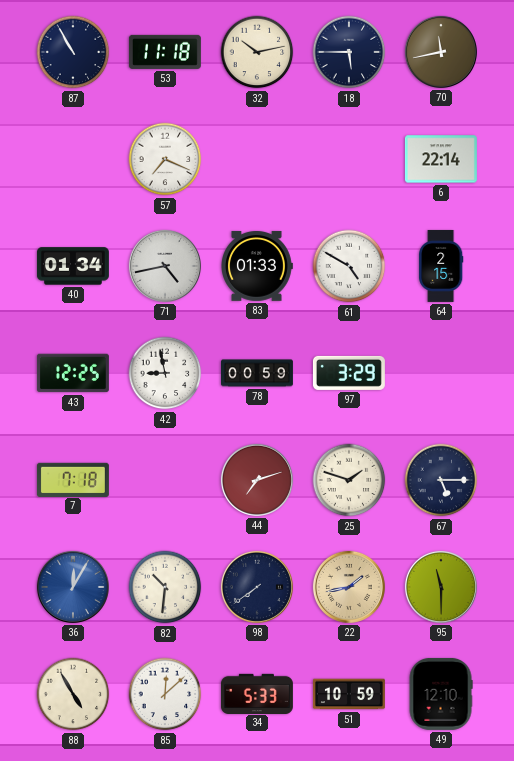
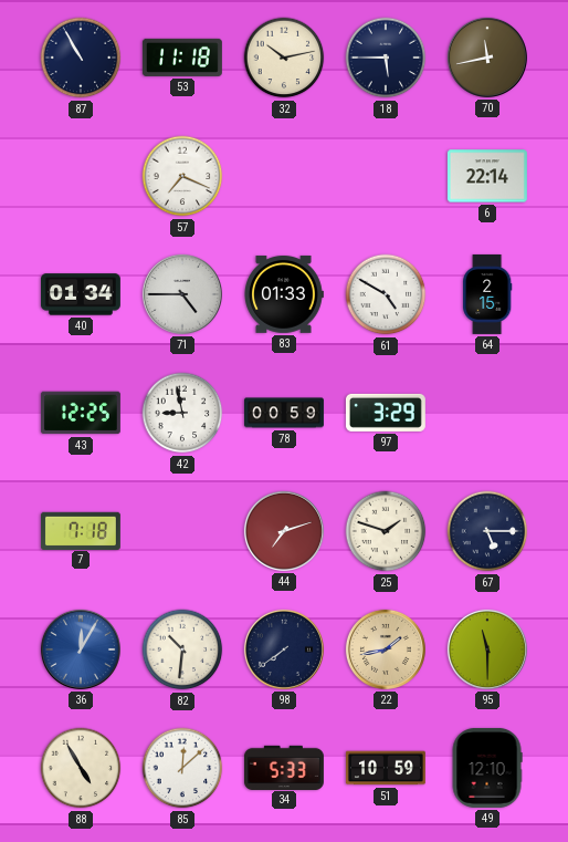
71: 4:43 -> 4:45
